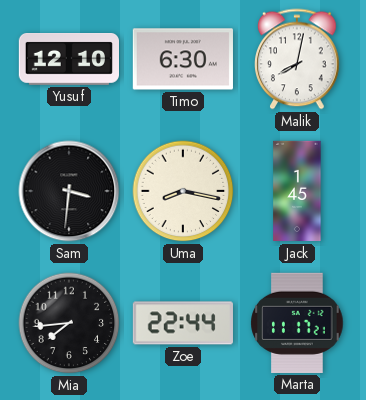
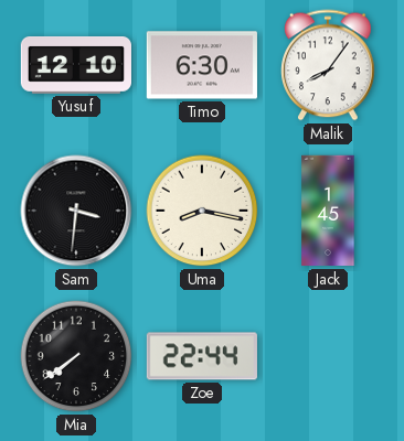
Malik: 8:02 -> 8:06
Mia: 7:44 -> 7:39
Marta: 11:17 -> none
